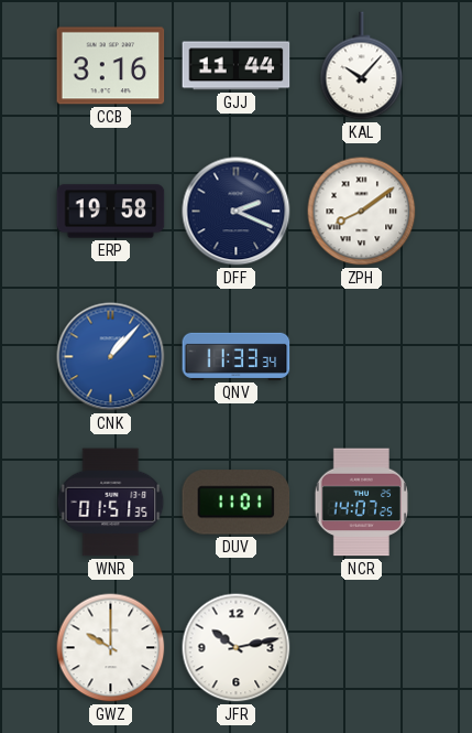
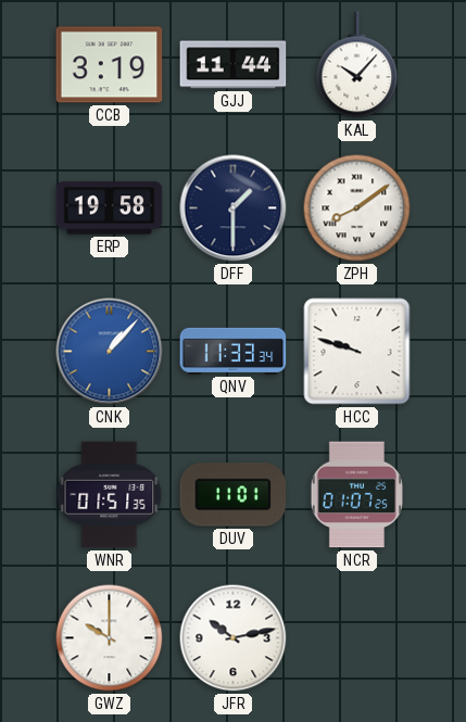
CCB: 3:16 -> 3:19
DFF: 2:19 -> 1:30
HCC: none -> 9:48
NCR: 14:07 -> 01:07
